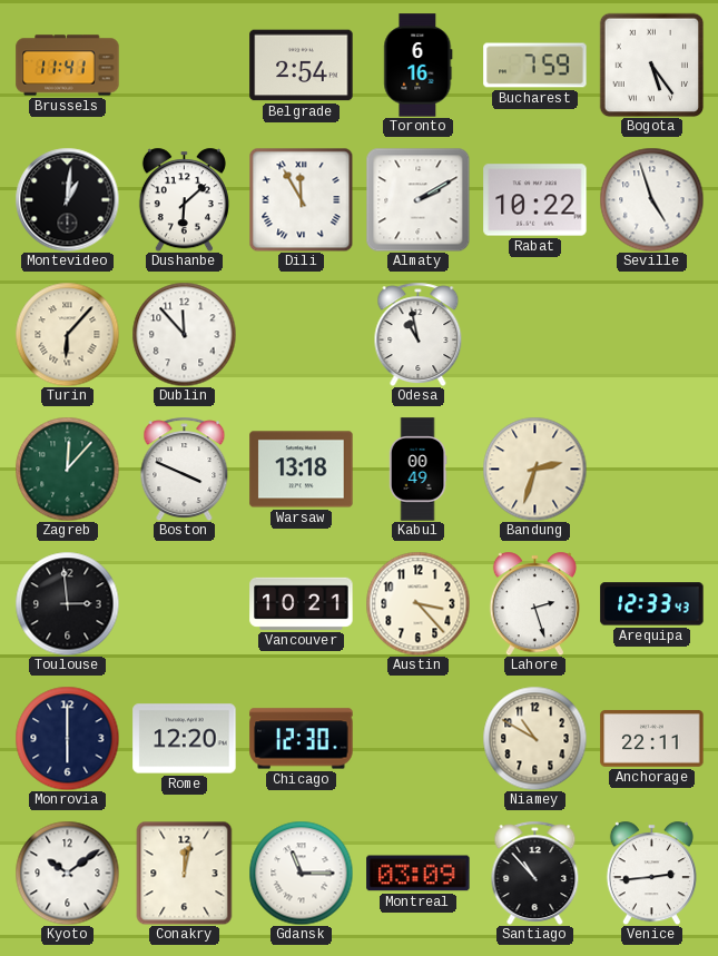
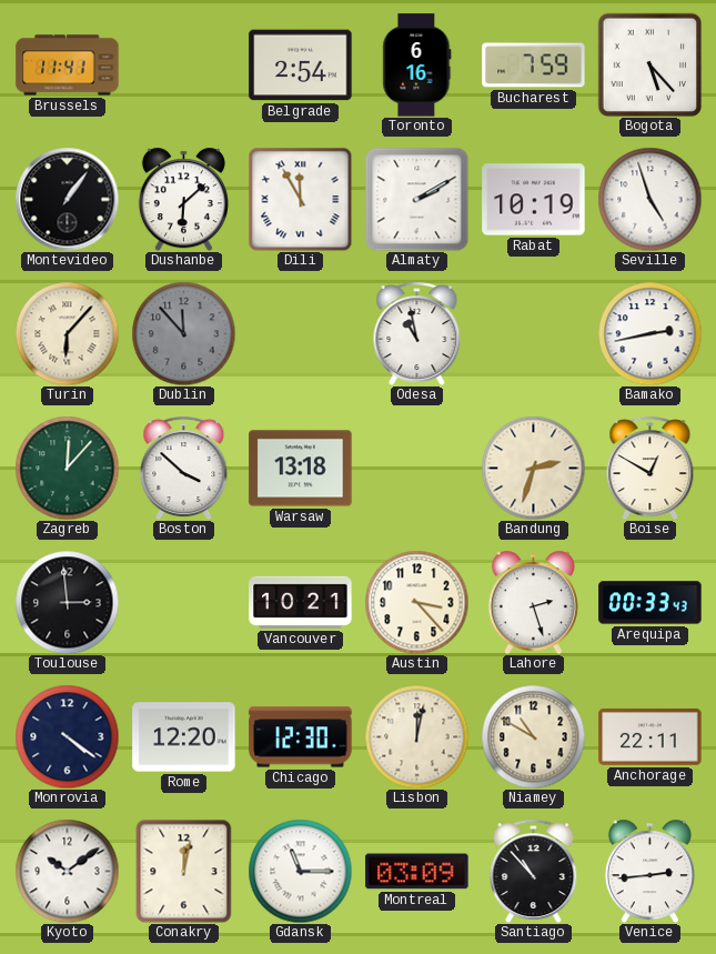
Bogota: 5:24 -> 5:23
Montevideo: 1:01 -> 1:06
Rabat: 10:22 -> 10:19
Dublin dial: white -> grey
Bamako: none -> 2:43
Boston: 3:49 -> 3:52
Kabul: 00:49 -> none
Boise: none -> 12:50
Arequipa: 12:33 -> 00:33
Monrovia: 6:00 -> 4:21
Lisbon: none -> 12:02
